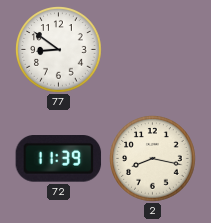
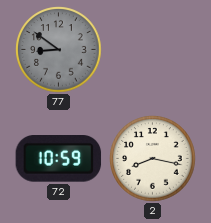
77 dial: white -> grey
72: 11:39 -> 10:59
